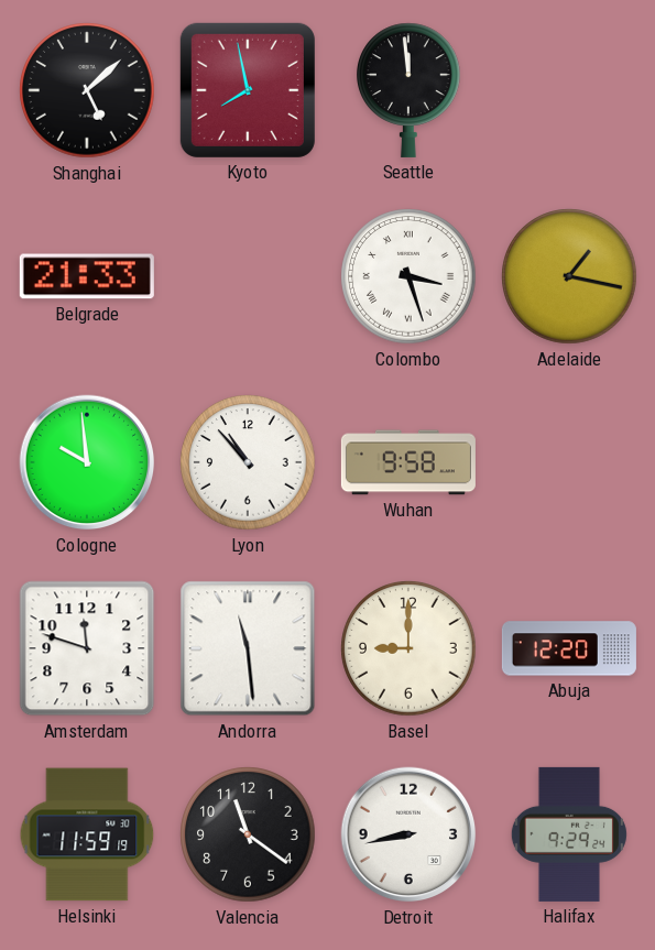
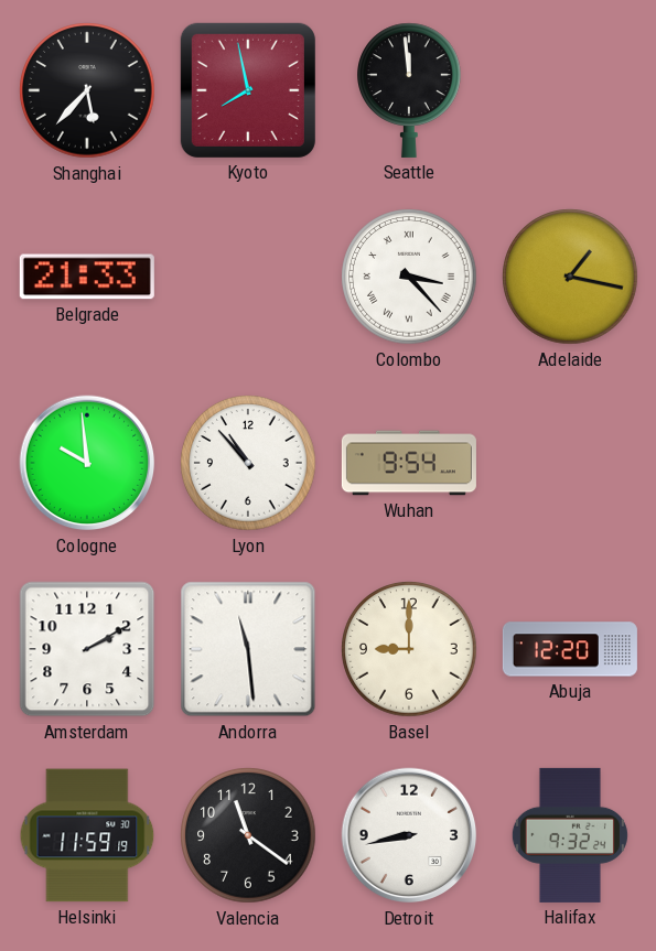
Shanghai: 5:08 -> 5:37
Colombo: 3:27 -> 3:23
Wuhan: 9:58 -> 9:54
Amsterdam: 11:48 -> 2:10
Halifax: 9:29 -> 9:32
